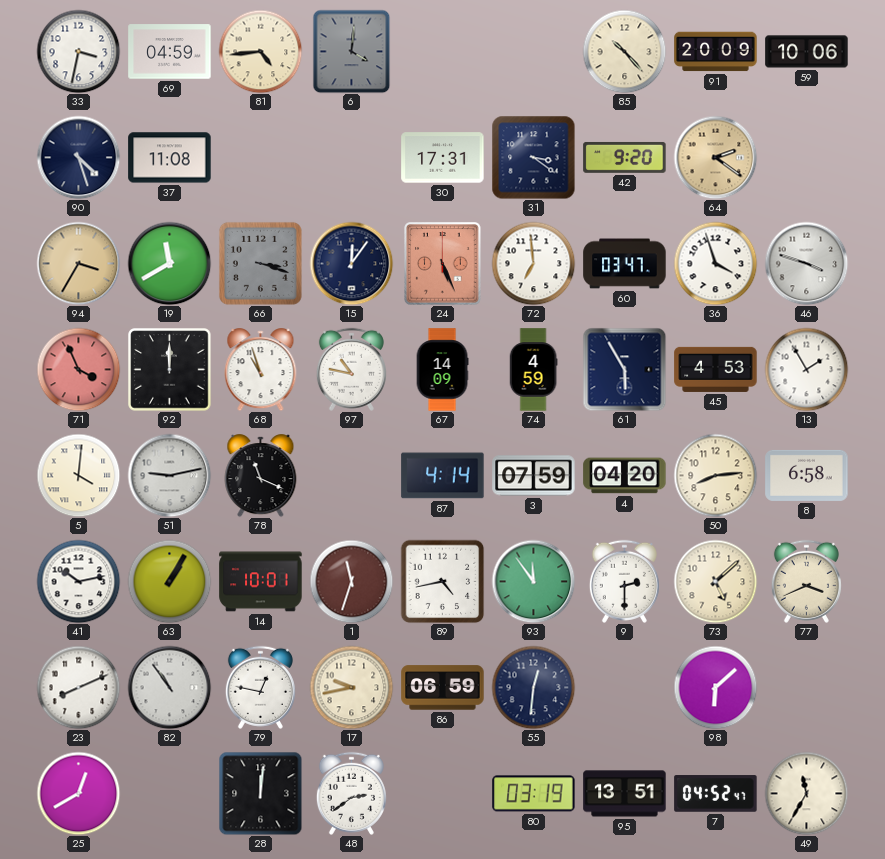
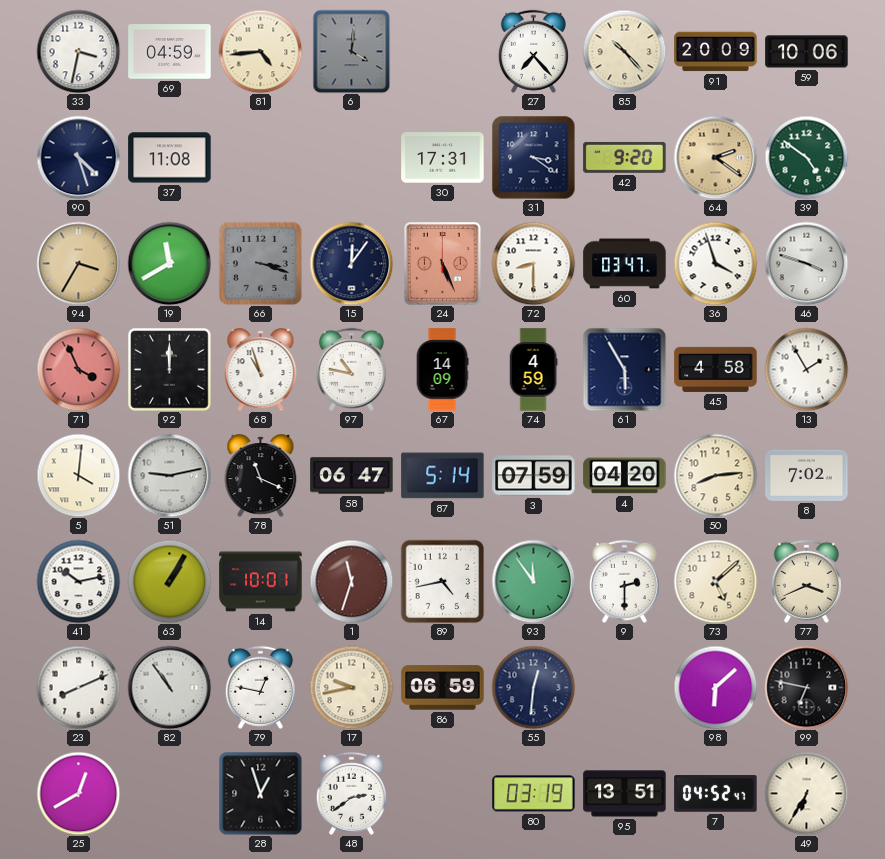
27: none -> 7:23
39: none -> 4:51
72: 6:59 -> 8:30
45: 4:53 -> 4:58
58: none -> 06:47
87: 4:14 -> 5:14
8: 6:58 -> 7:02
99: none -> 6:47
28: 12:01 -> 12:57
49: 11:35 -> 6:35
